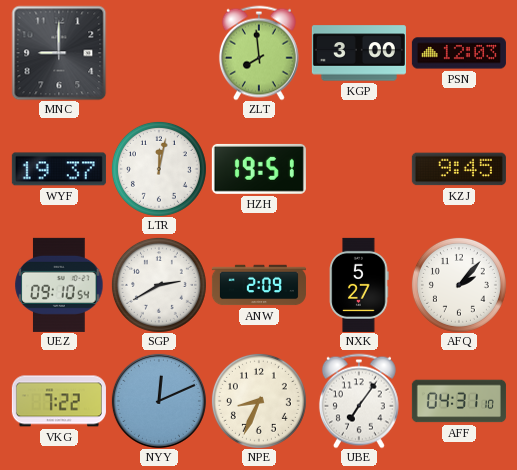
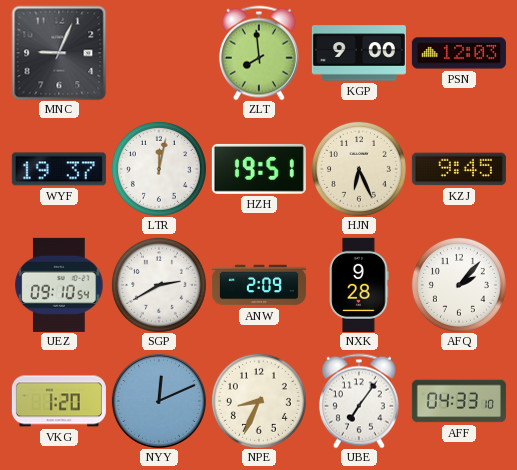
MNC: 9:00 -> 9:04
KGP: 3:00 -> 9:00
HJN: none -> 6:26
NXK: 5:27 -> 9:28
VKG: 7:22 -> 1:20
AFF: 04:31 -> 04:33
